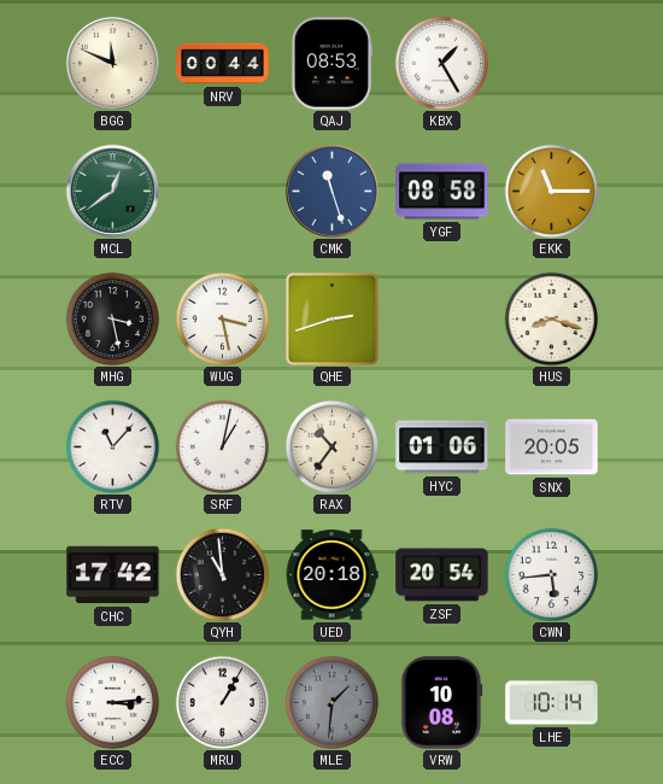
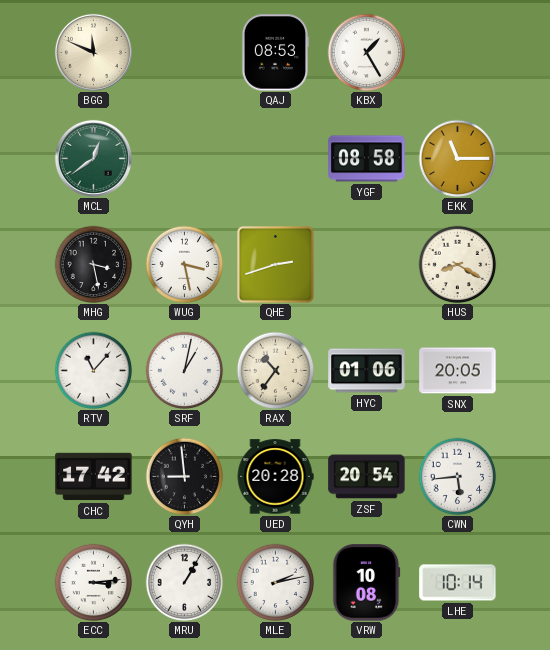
NRV: 00:44 -> none
CMK: 11:27 -> none
HUS: 8:18 -> 8:20
QYH: 10:59 -> 8:59
UED: 20:18 -> 20:28
MLE: 1:31 -> 2:13
MLE dial: grey -> white
